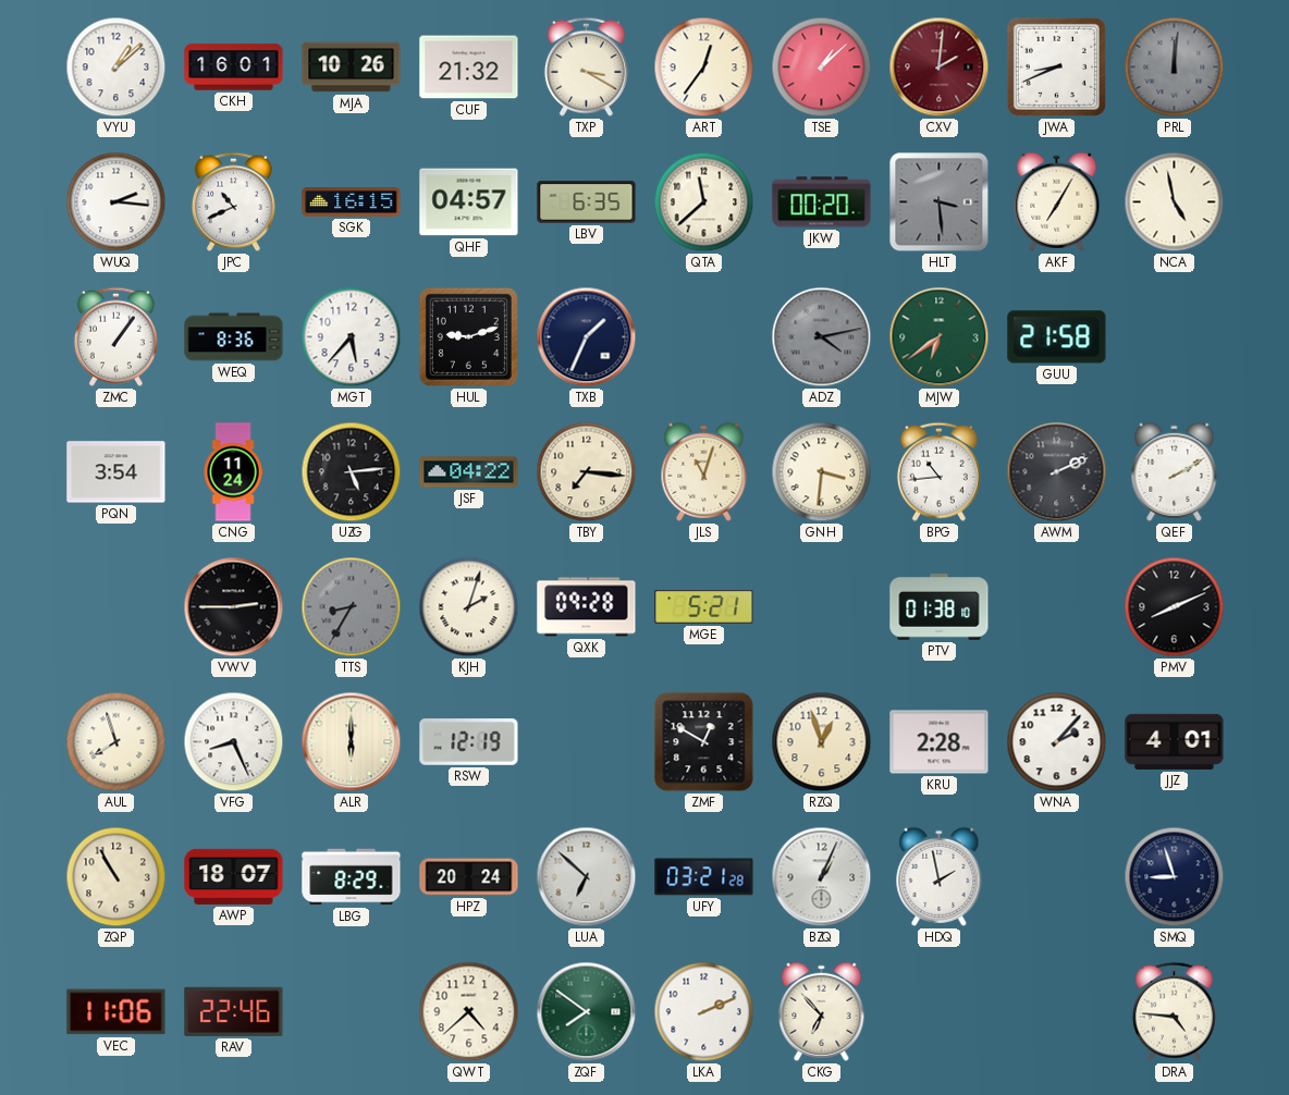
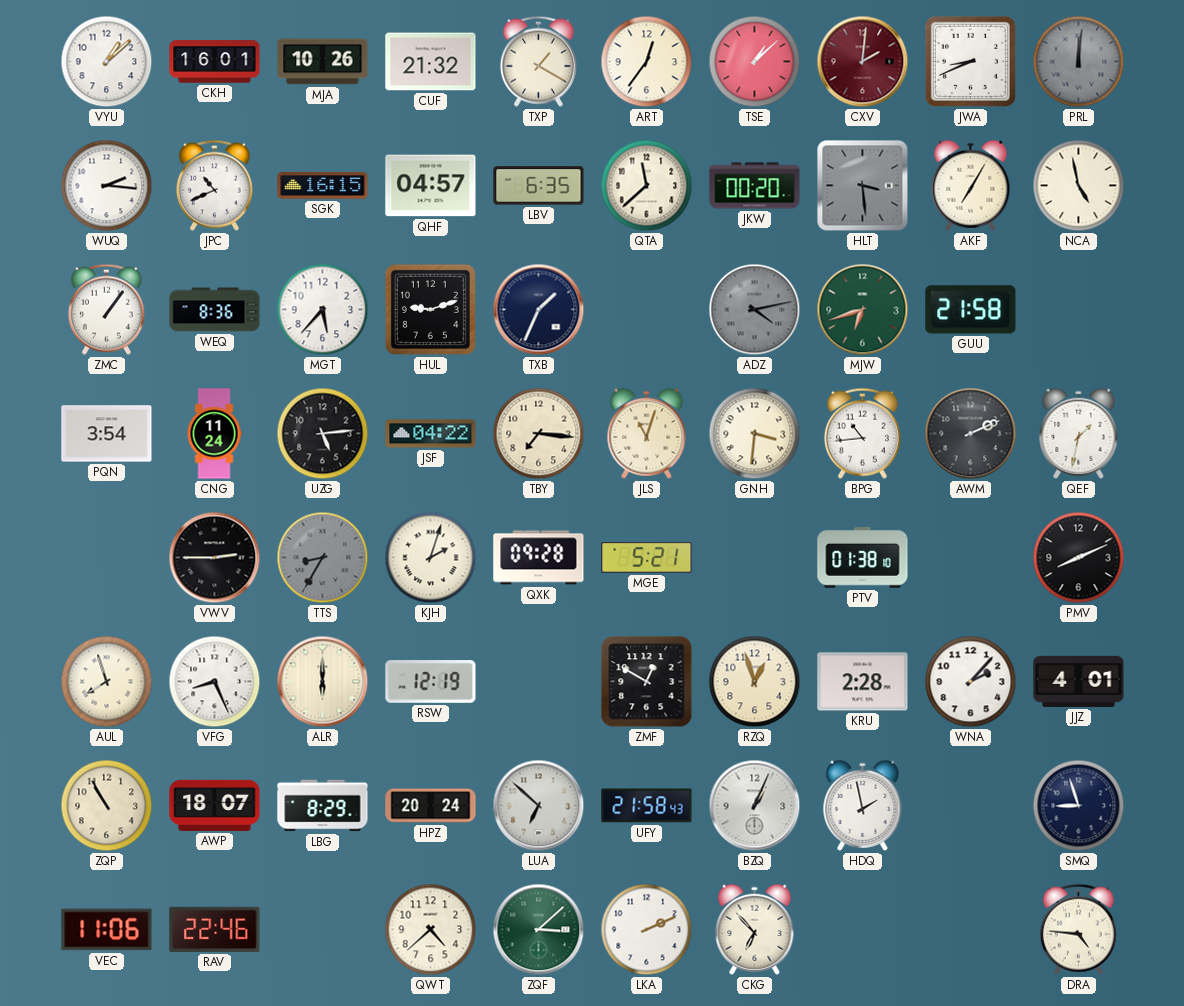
TXP: 3:20 -> 1:20
MJW: 6:39 -> 6:42
QEF: 2:10 -> 1:32
UFY: 03:21 -> 21:58
ZQF: 7:51 -> 3:08
